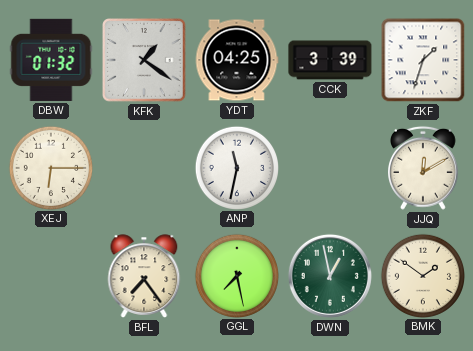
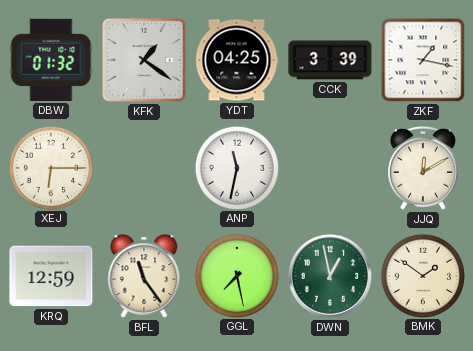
ZKF: 1:33 -> 1:17
KRQ: none -> 12:59
BFL: 7:24 -> 11:24
